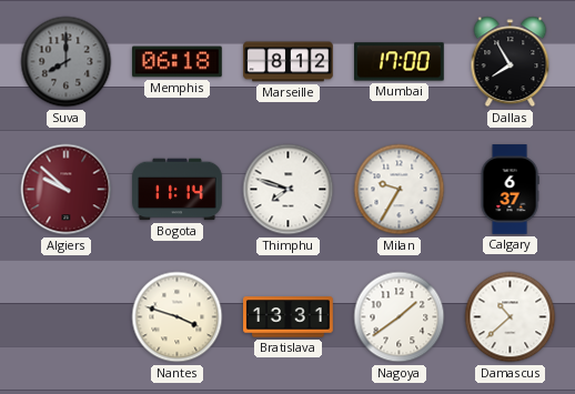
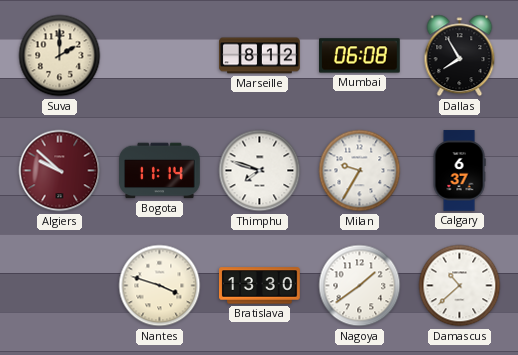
Suva: 8:00 -> 2:00
Suva dial: grey -> cream
Memphis: 06:18 -> none
Mumbai: 17:00 -> 06:08
Bratislava: 13:31 -> 13:30
